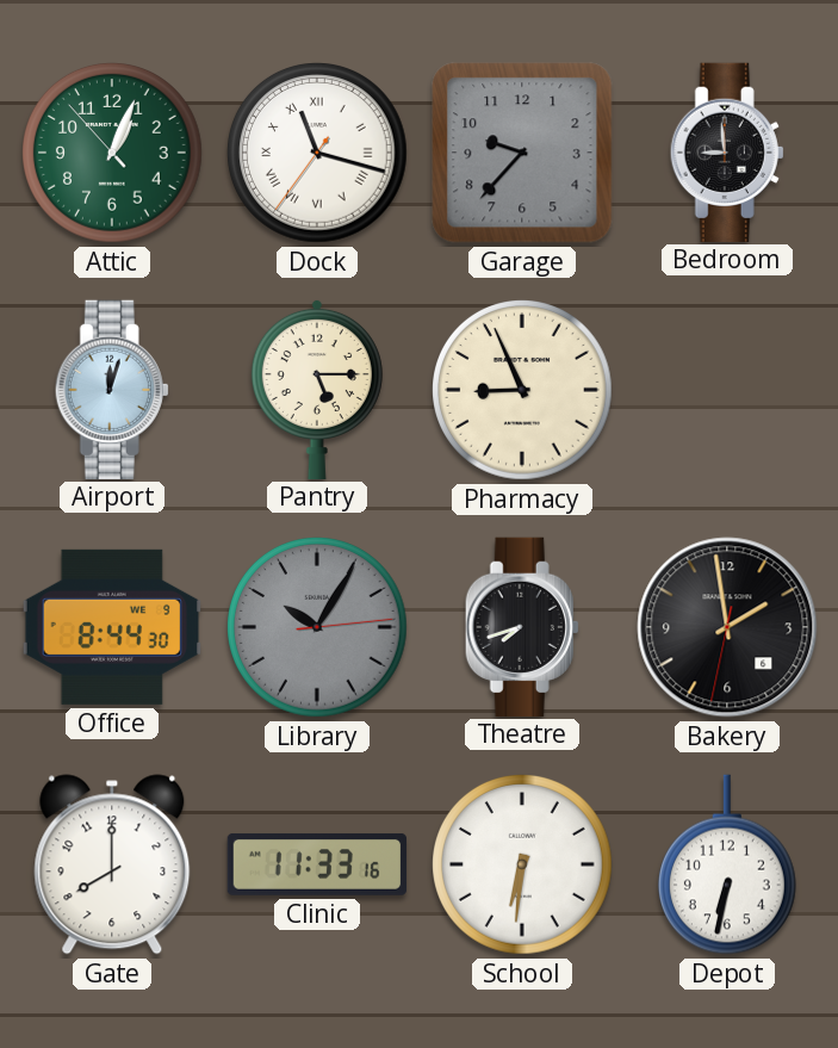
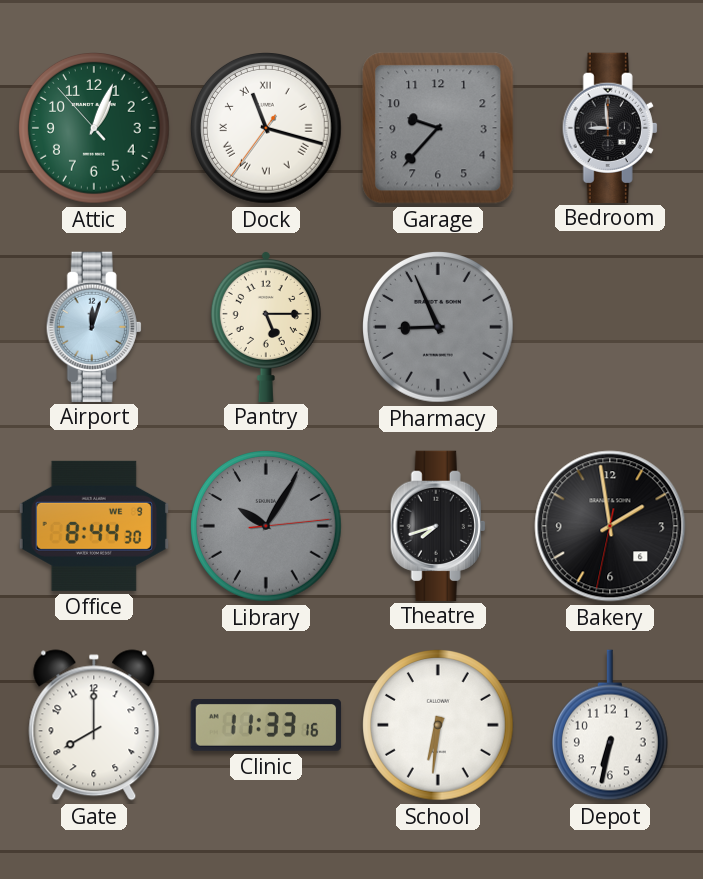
Pharmacy dial: cream -> grey
